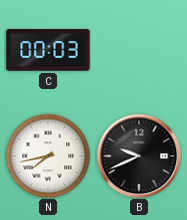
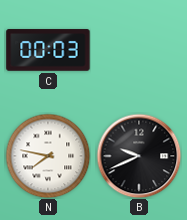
N: 7:43 -> 7:47
